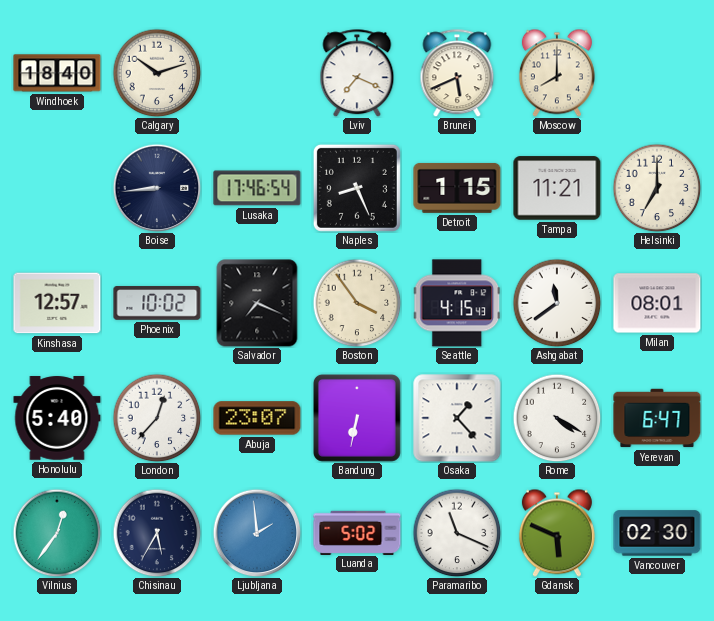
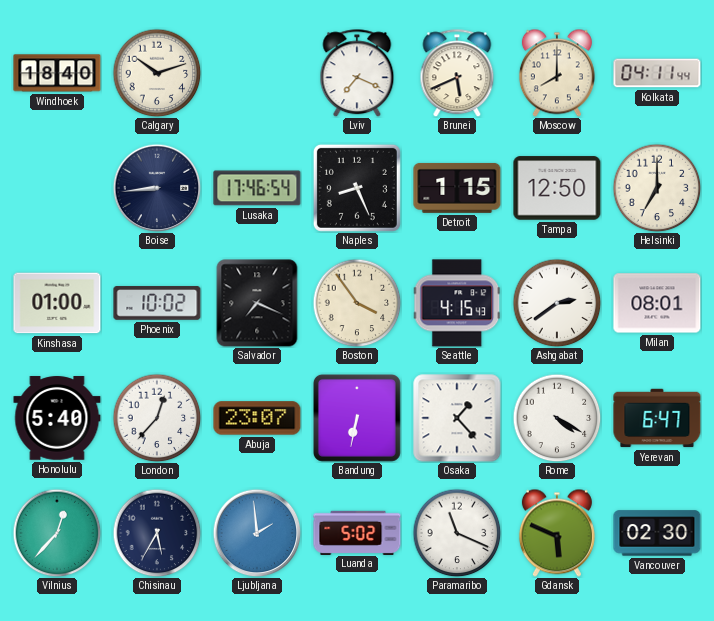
Kolkata: none -> 04:11
Tampa: 11:21 -> 12:50
Kinshasa: 12:57 -> 01:00
Ashgabat: 11:39 -> 2:39
Vilnius: 12:36 -> 12:37
